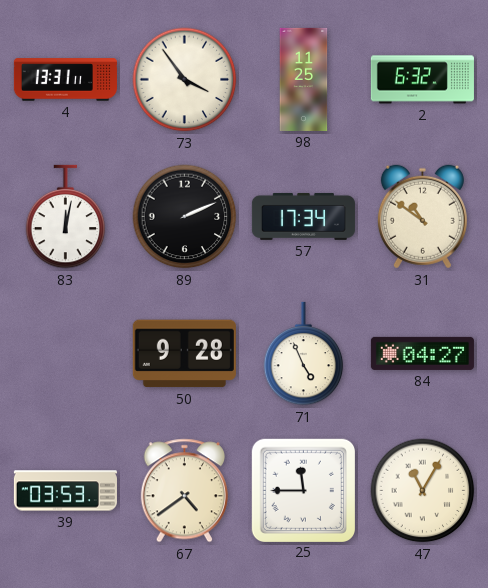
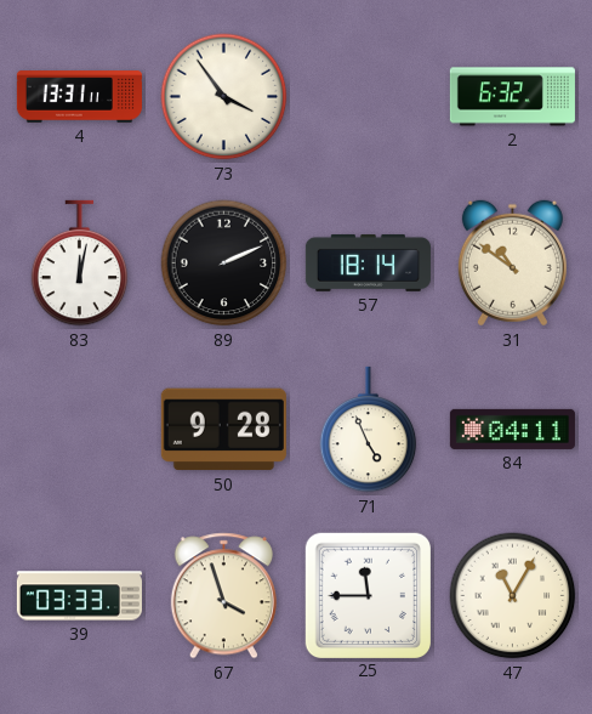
98: 11:25 -> none
57: 17:34 -> 18:14
84: 04:27 -> 04:11
39: 03:53 -> 03:33
67: 4:39 -> 3:57
